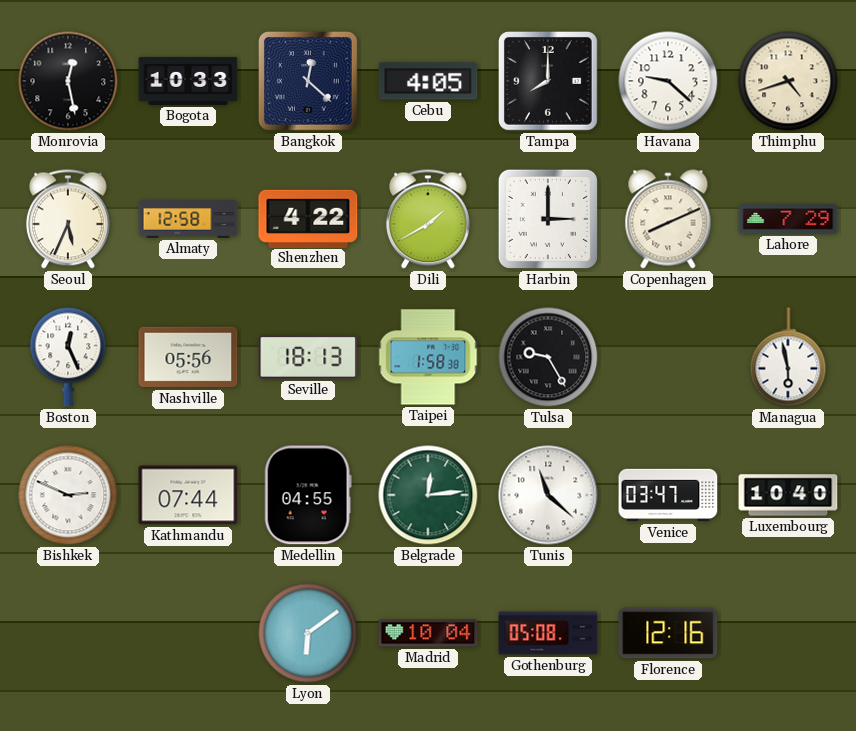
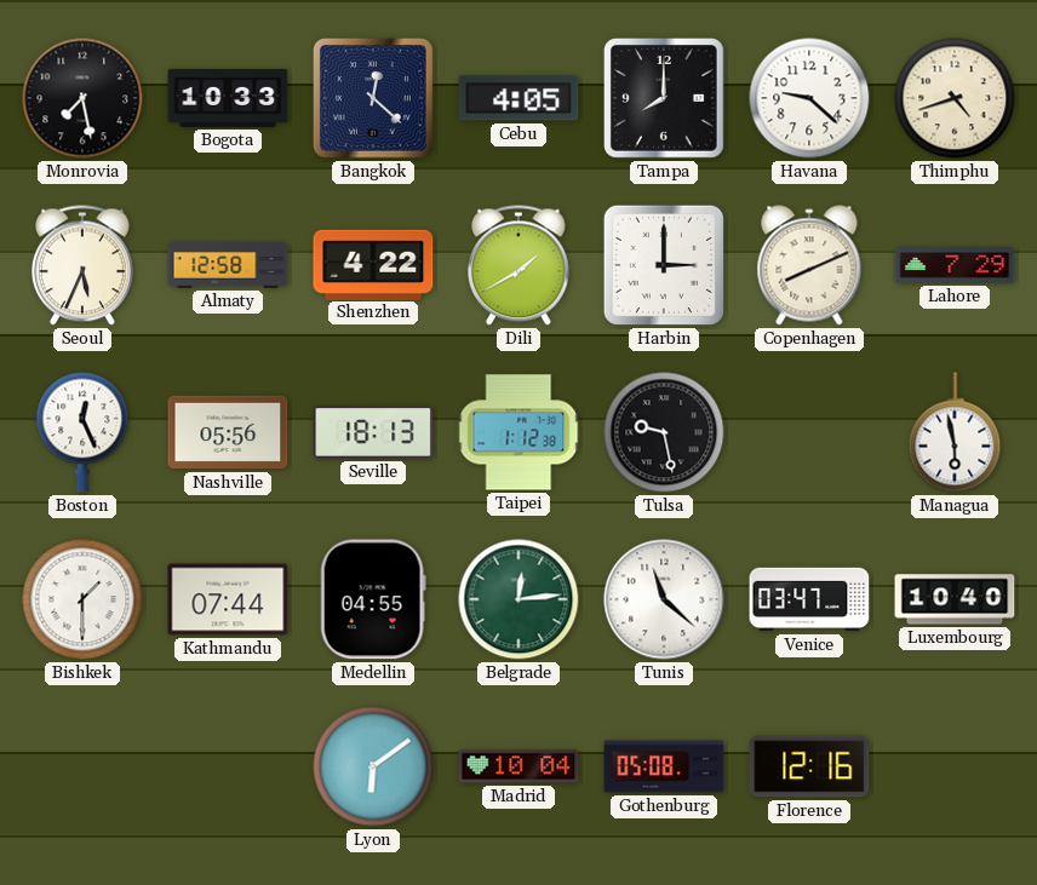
Monrovia: 12:28 -> 7:28
Taipei: 1:58 -> 1:12
Tulsa: 9:25 -> 9:28
Bishkek: 2:49 -> 1:30
